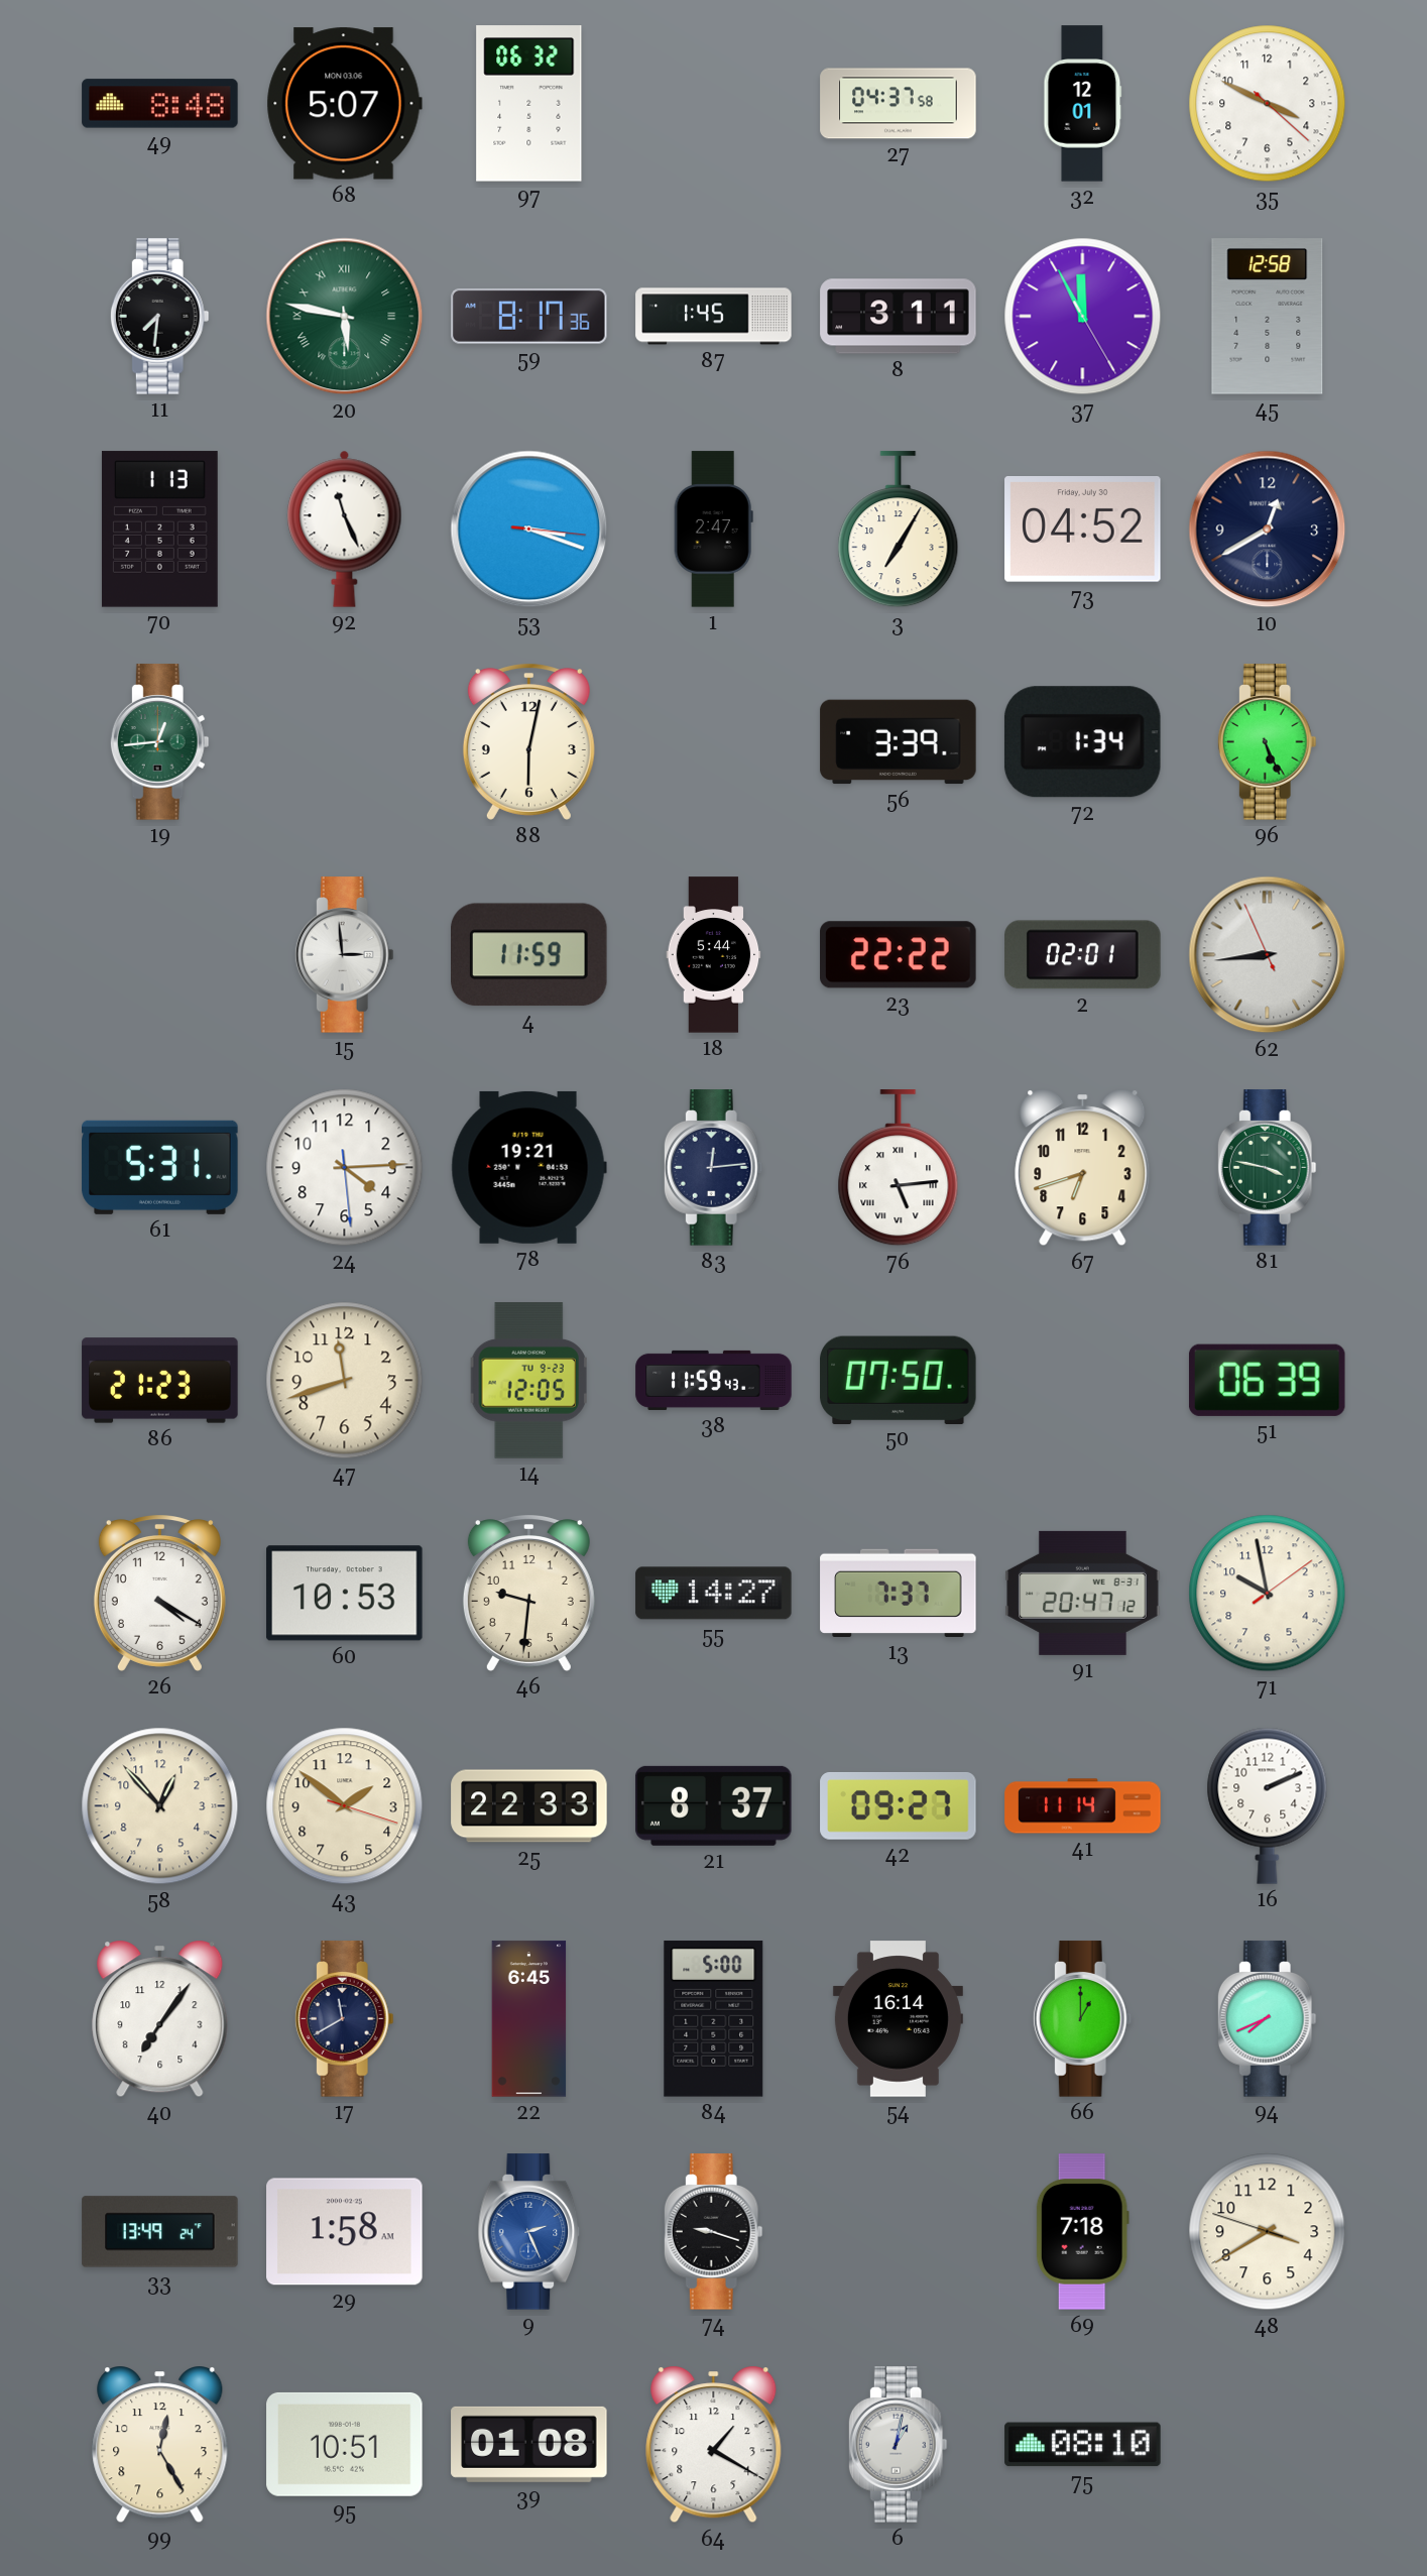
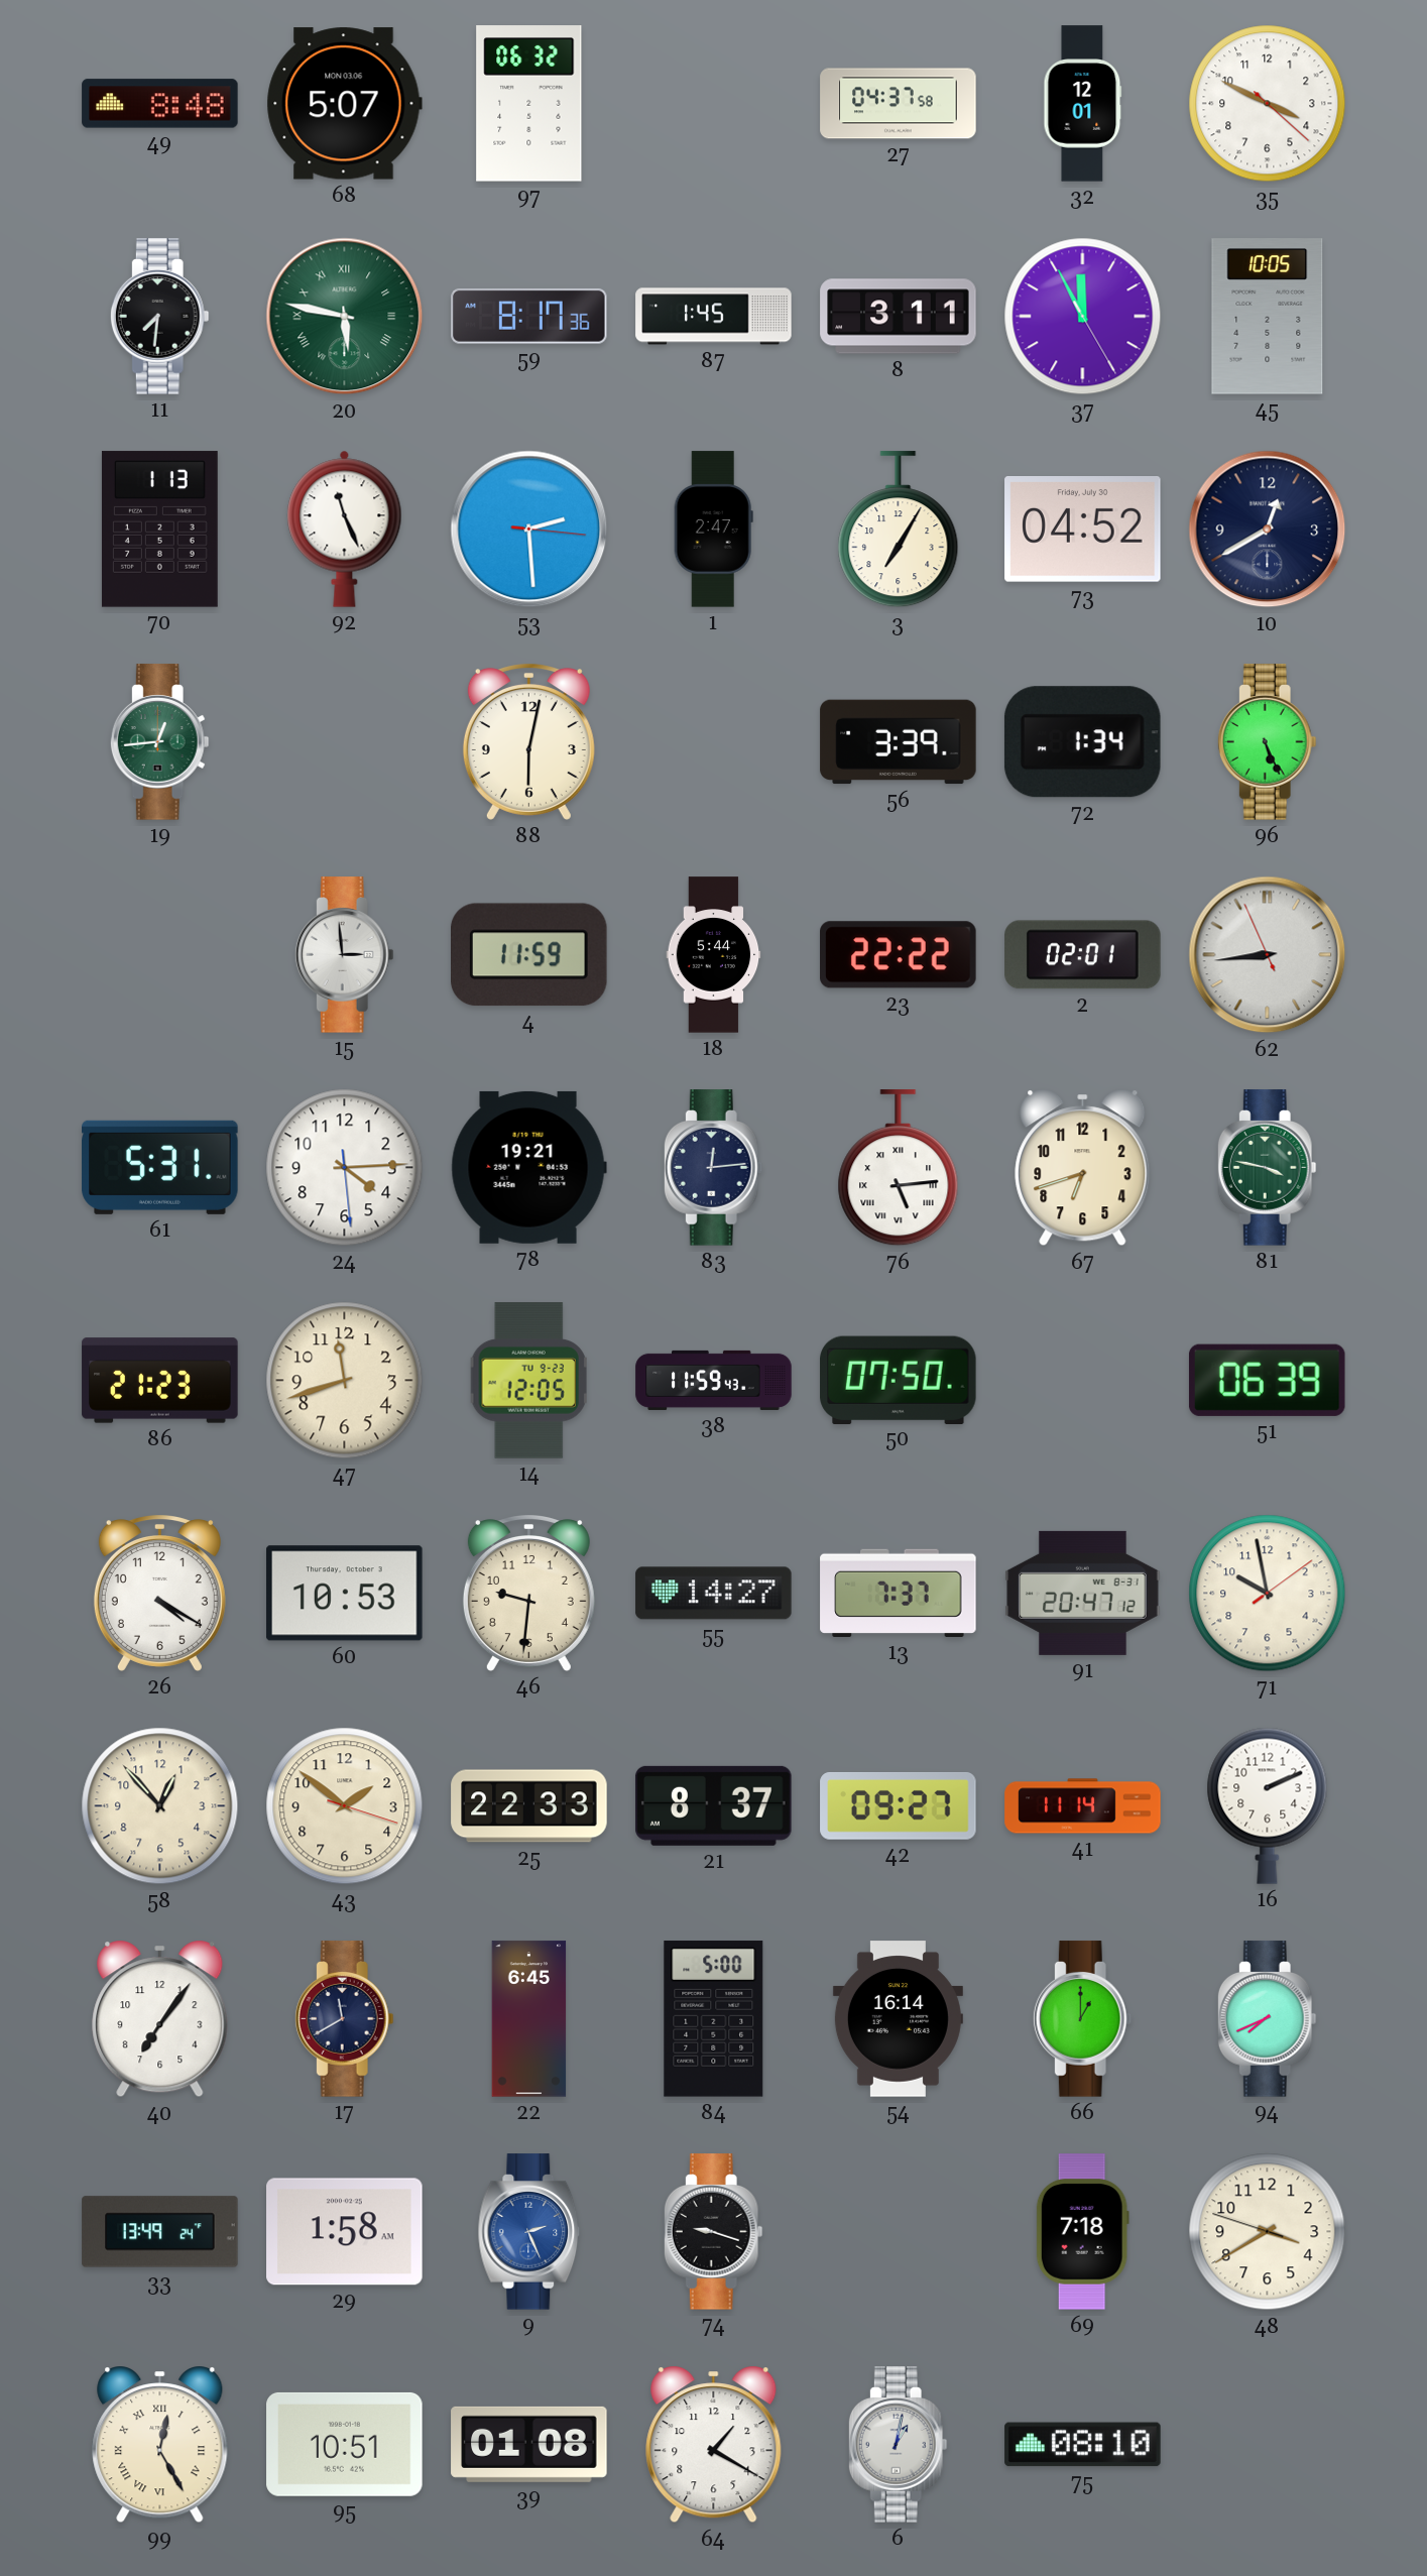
45: 12:58 -> 10:05
53: 3:18 -> 2:29
99 numerals: Arabic -> Roman
